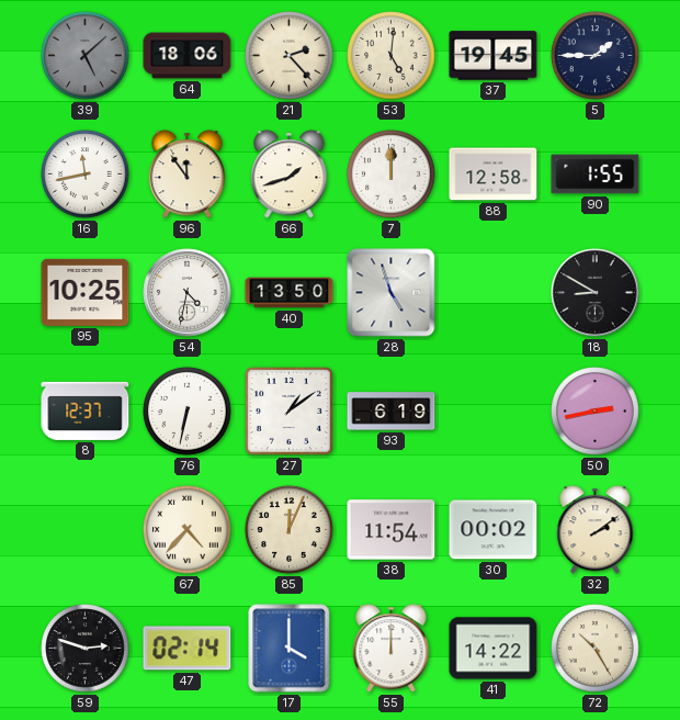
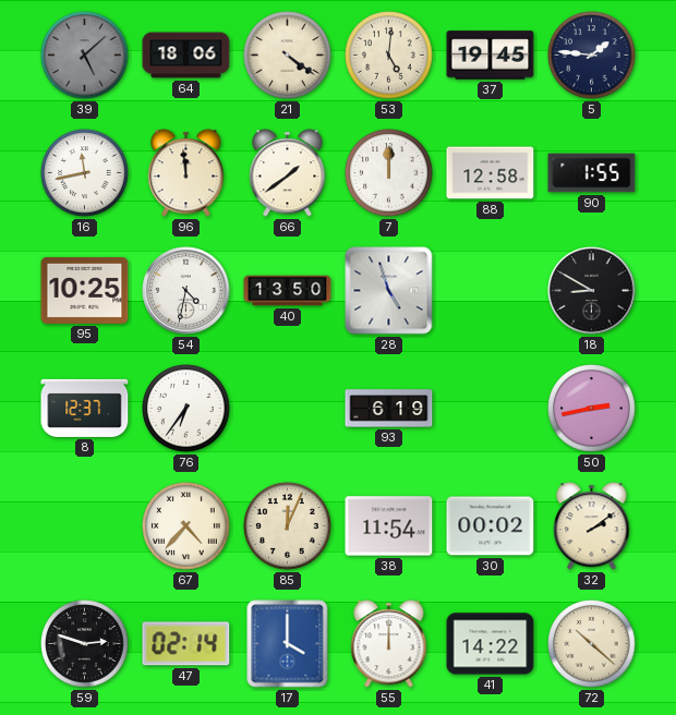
21: 2:23 -> 4:21
5: 1:45 -> 1:46
96: 11:54 -> 11:59
66: 1:42 -> 1:39
76: 6:32 -> 6:36
27: 1:09 -> none
72: 10:25 -> 10:22
